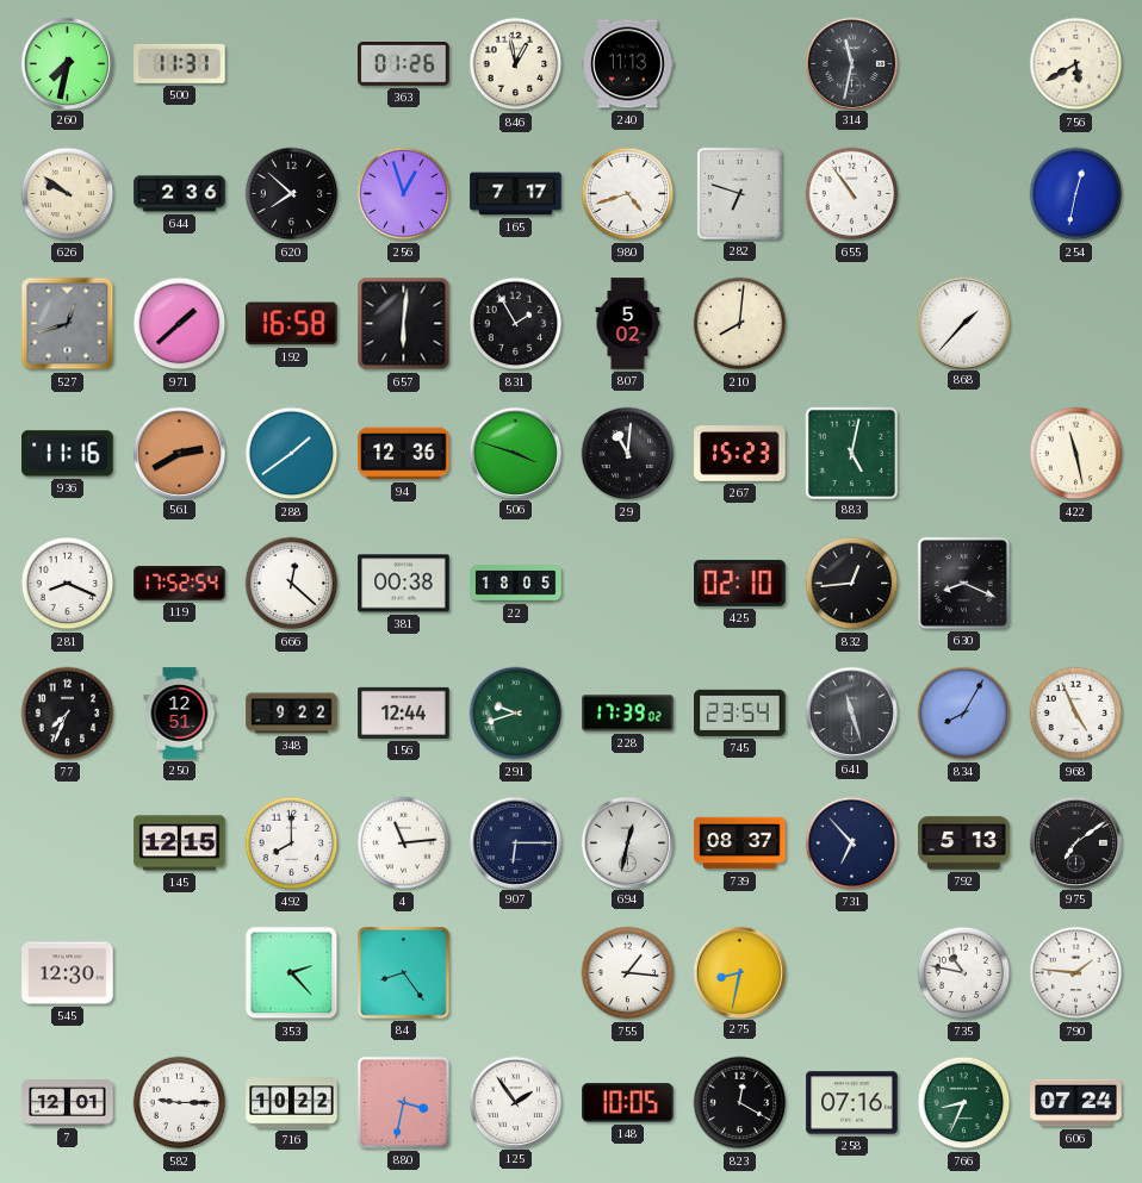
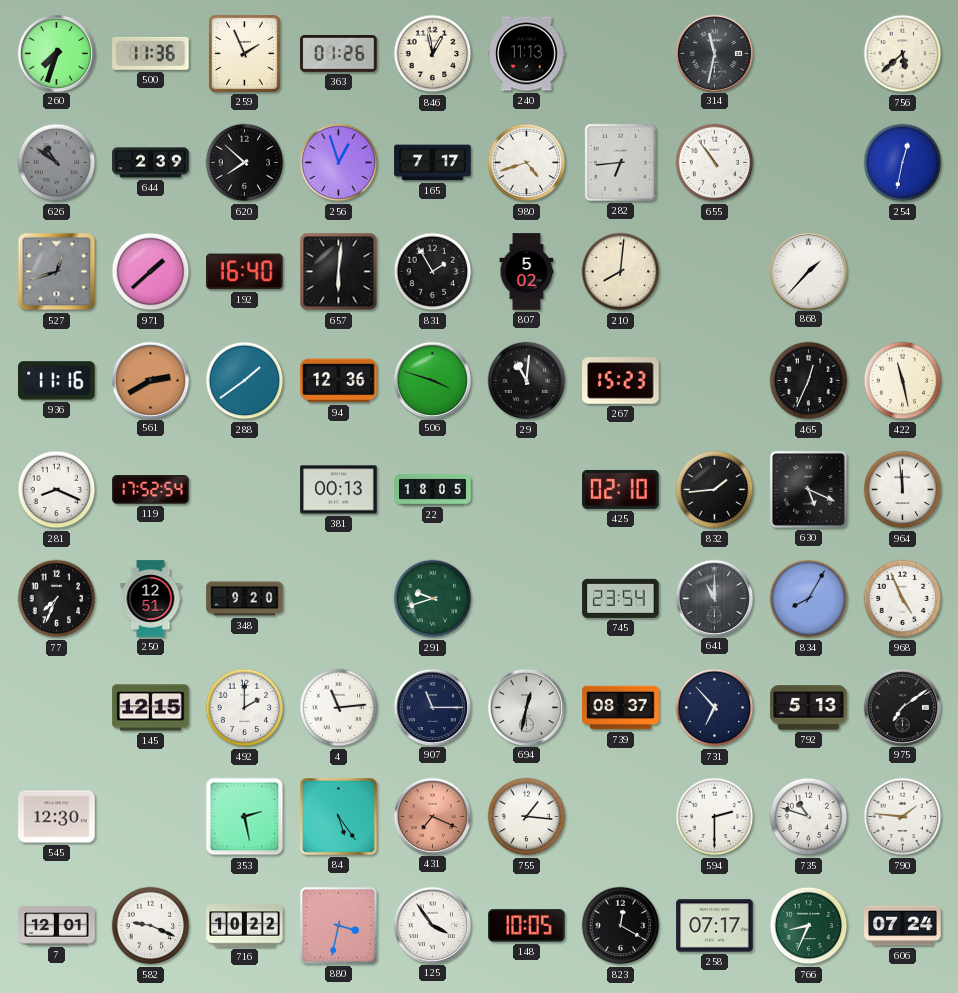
260: 7:32 -> 7:33
500: 11:31 -> 11:36
259: none -> 1:56
756: 5:40 -> 5:38
626: 9:51 -> 10:51
626 dial: cream -> grey
644: 2:36 -> 2:39
282: 6:48 -> 6:44
192: 16:58 -> 16:40
883: 5:02 -> none
465: none -> 12:34
666: 12:22 -> none
381: 00:38 -> 00:13
832: 12:44 -> 1:44
630: 8:19 -> 5:19
964: none -> 11:59
348: 9:22 -> 9:20
156: 12:44 -> none
228: 17:39 -> none
641: 11:27 -> 11:00
492: 8:00 -> 2:00
907: 6:15 -> 11:15
353: 2:23 -> 2:28
84: 8:24 -> 5:24
431: none -> 7:19
275: 8:32 -> none
594: none -> 2:30
735: 10:47 -> 10:48
582: 9:15 -> 9:19
125: 1:54 -> 3:54
258: 07:16 -> 07:17
